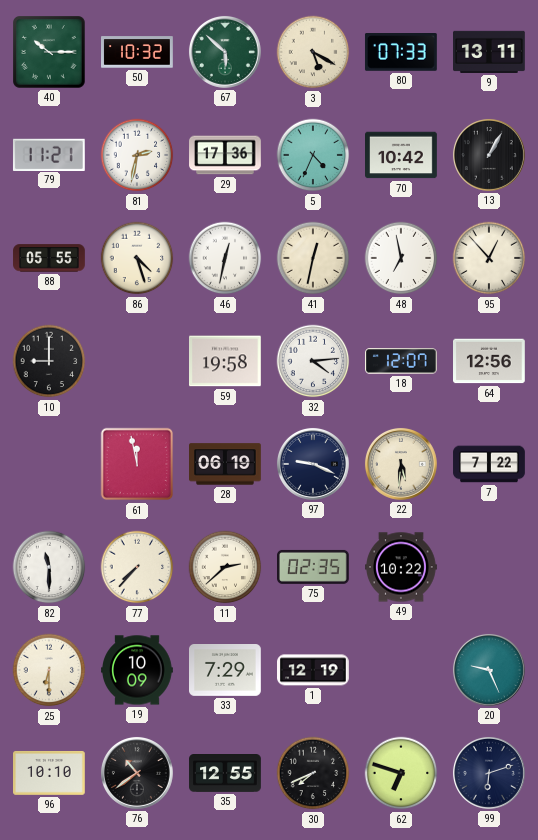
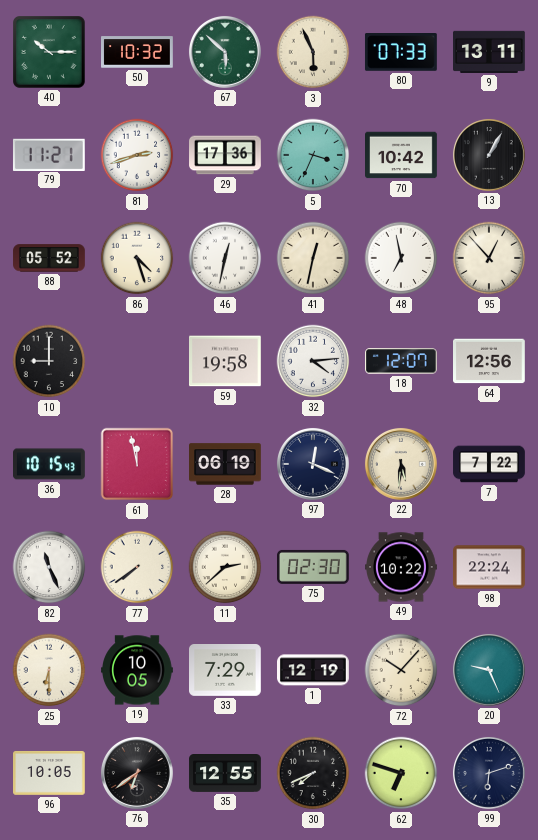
3: 5:20 -> 5:56
81: 2:32 -> 2:42
5: 4:34 -> 3:34
88: 05:55 -> 05:52
36: none -> 10:15
97: 9:19 -> 12:19
82: 11:30 -> 11:26
77: 7:37 -> 7:39
75: 02:35 -> 02:30
98: none -> 22:24
19: 10:09 -> 10:05
72: none -> 10:07
96: 10:10 -> 10:05
76: 10:39 -> 6:39
